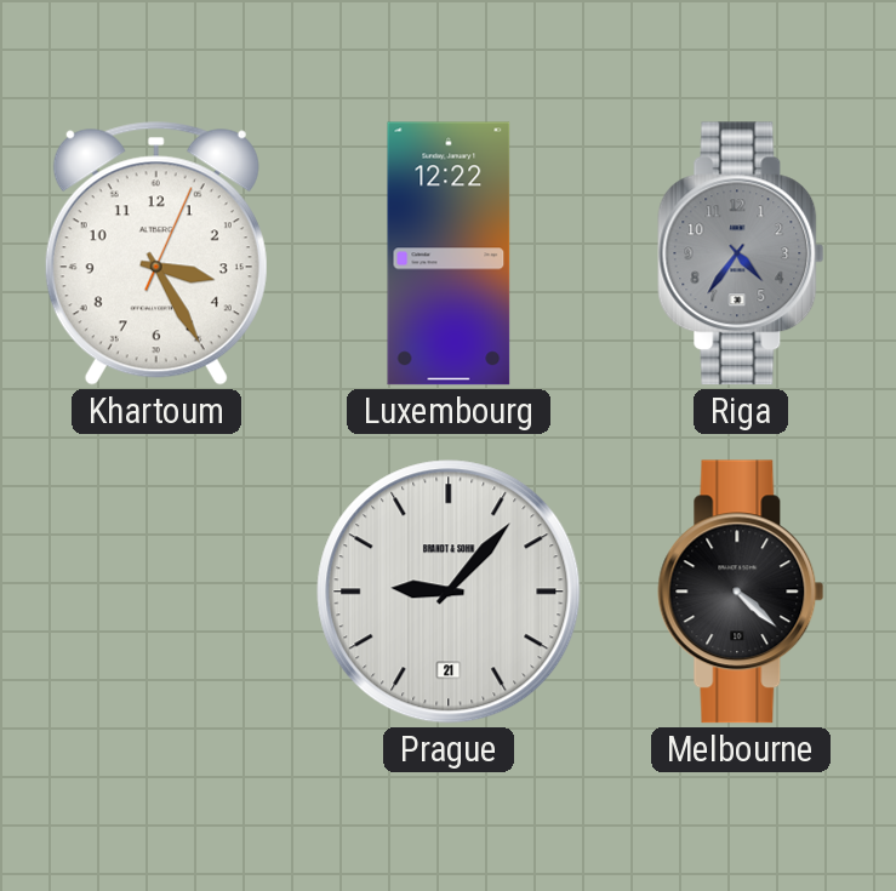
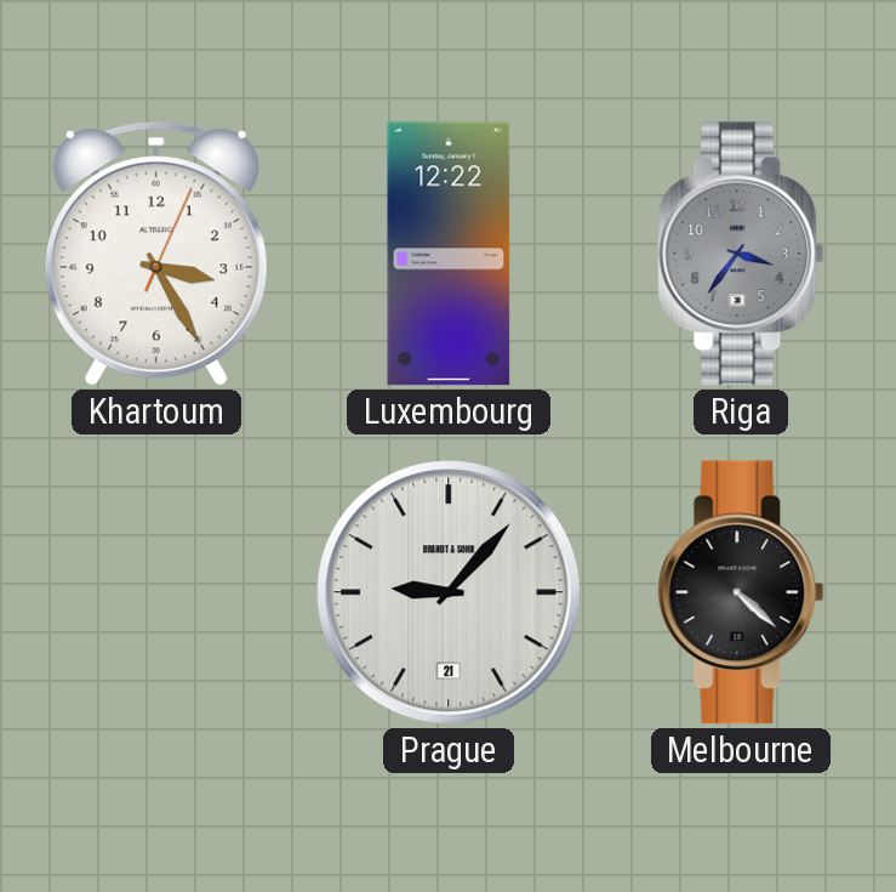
Riga: 4:36 -> 3:36
